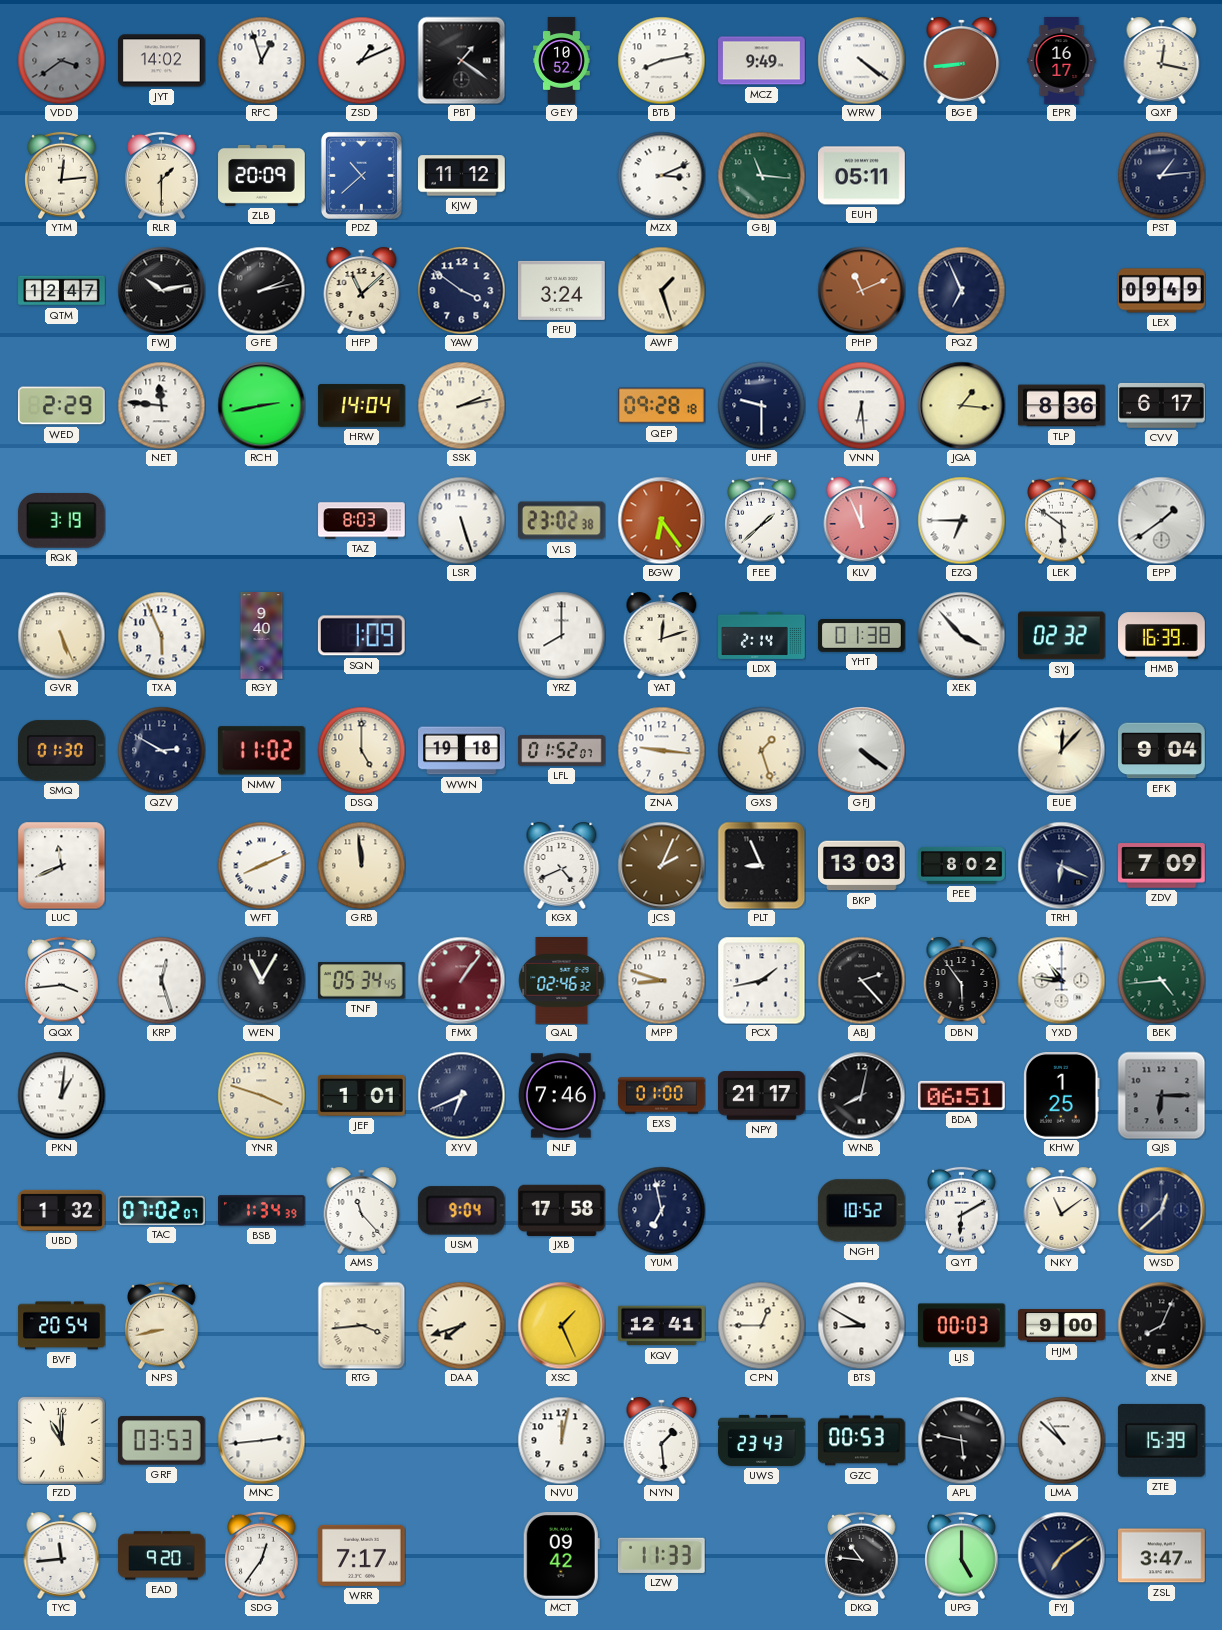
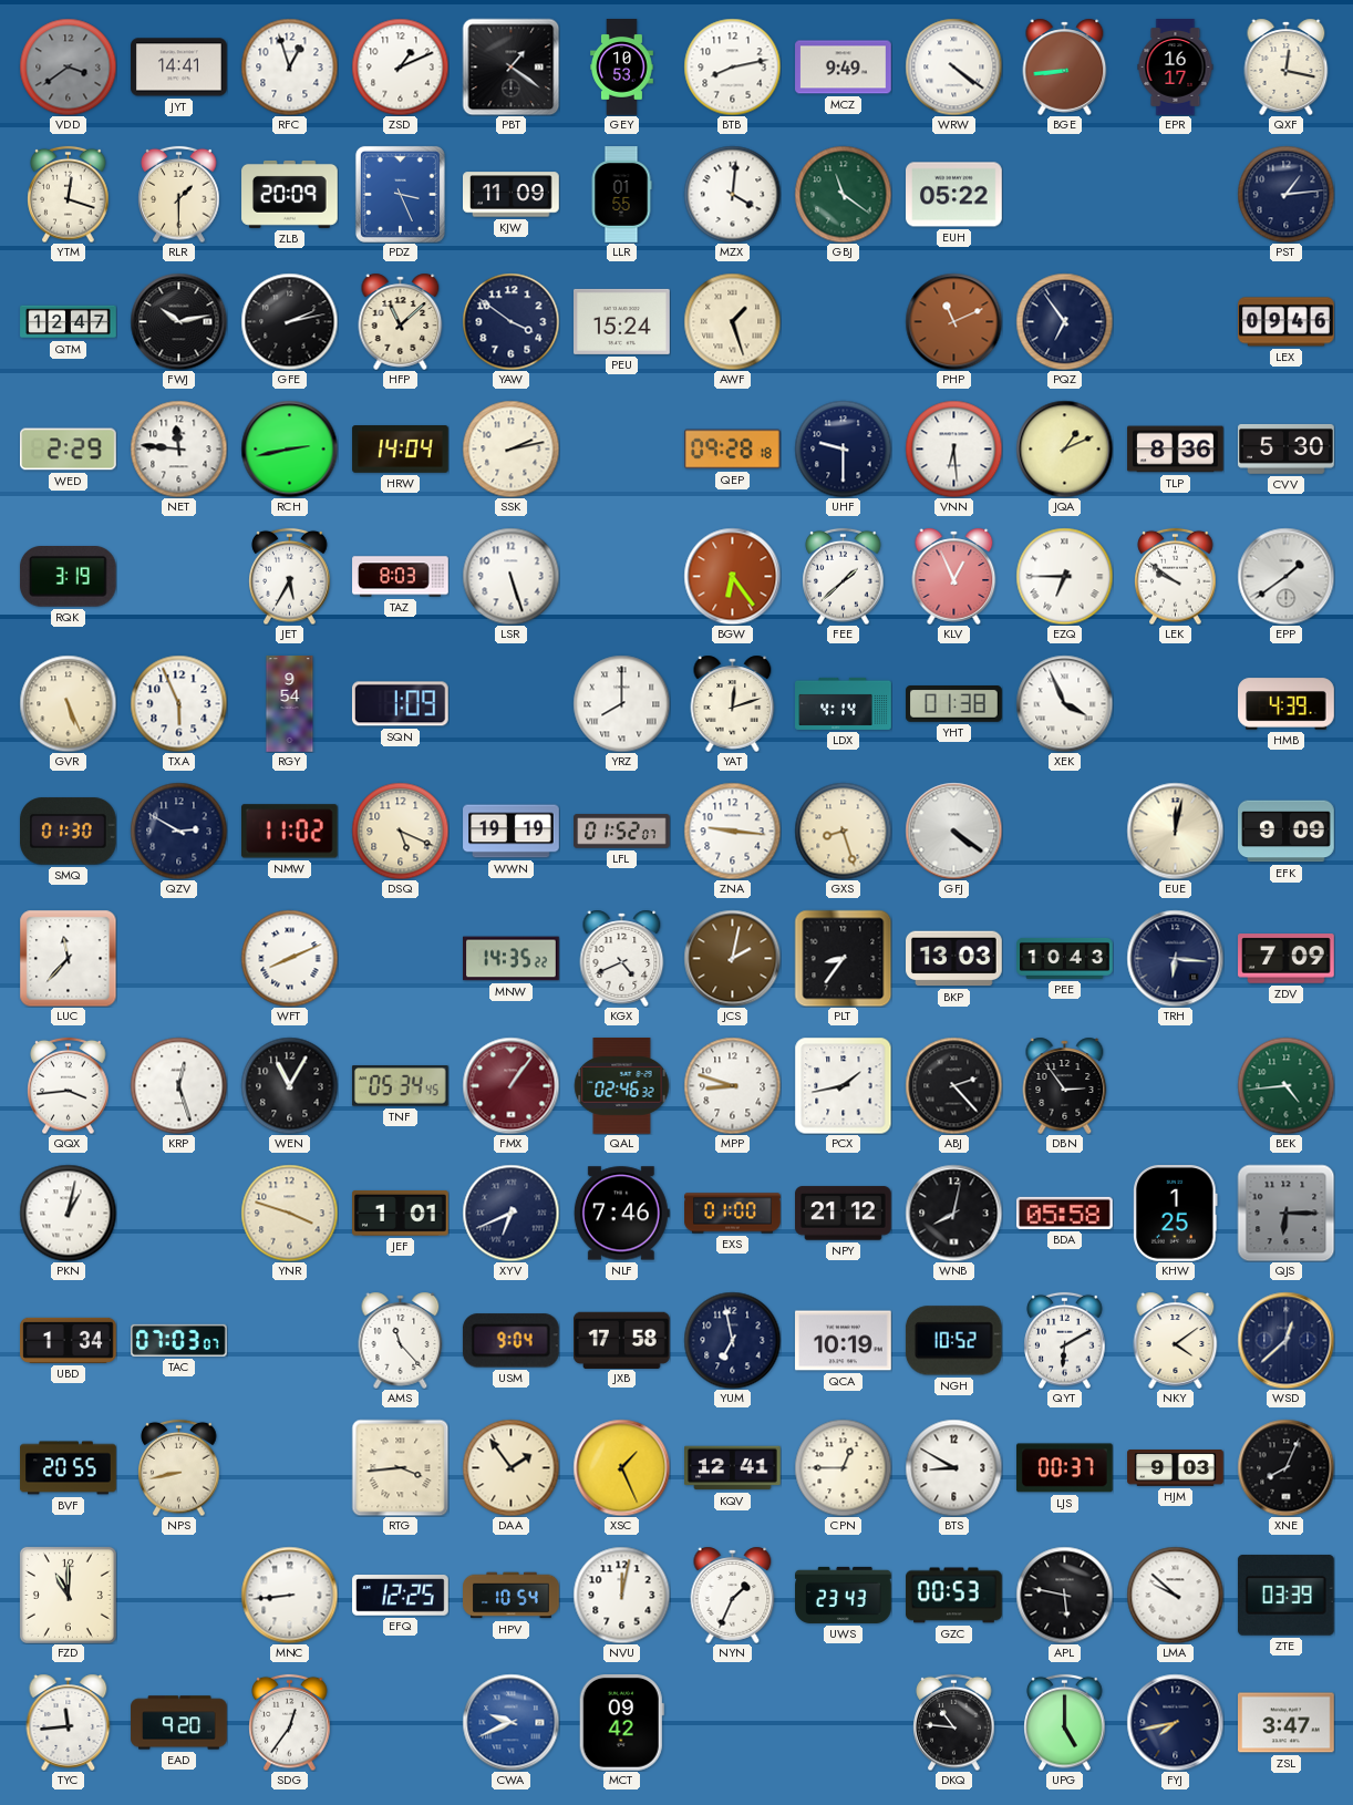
JYT: 14:02 -> 14:41
GEY: 10:52 -> 10:53
YTM: 12:14 -> 12:18
PDZ: 10:38 -> 3:26
KJW: 11:12 -> 11:09
LLR: none -> 01:55
MZX: 3:11 -> 4:01
GBJ: 11:16 -> 11:21
EUH: 05:11 -> 05:22
PEU: 3:24 -> 15:24
PQZ: 6:56 -> 6:54
LEX: 09:49 -> 09:46
JQA: 1:16 -> 1:11
CVV: 6:17 -> 5:30
JET: none -> 5:35
VLS: 23:02 -> none
KLV: 11:56 -> 12:56
LEK: 5:51 -> 9:51
RGY: 9:40 -> 9:54
LDX: 2:14 -> 4:14
XEK: 3:53 -> 3:56
SYJ: 02:32 -> none
HMB: 16:39 -> 4:39
DSQ: 5:00 -> 5:19
WWN: 19:18 -> 19:19
GXS: 1:27 -> 8:27
EUE: 12:07 -> 12:02
EFK: 9:04 -> 9:09
LUC: 11:41 -> 11:37
GRB: 11:59 -> none
MNW: none -> 14:35
JCS: 2:04 -> 2:02
PLT: 8:56 -> 8:36
PEE: 8:02 -> 10:43
TRH: 6:19 -> 6:16
DBN: 5:54 -> 2:54
YXD: 10:46 -> none
PKN: 1:01 -> 1:02
NPY: 21:17 -> 21:12
BDA: 06:51 -> 05:58
UBD: 1:32 -> 1:34
TAC: 07:02 -> 07:03
BSB: 1:34 -> none
QCA: none -> 10:19
NKY: 11:09 -> 4:09
BVF: 20:54 -> 20:55
DAA: 7:42 -> 1:54
LJS: 00:03 -> 00:37
HJM: 9:00 -> 9:03
GRF: 03:53 -> none
MNC: 2:44 -> 8:44
EFQ: none -> 12:25
HPV: none -> 10:54
NYN: 1:29 -> 1:34
LMA: 10:52 -> 9:52
ZTE: 15:39 -> 03:39
WRR: 7:17 -> none
CWA: none -> 9:41
LZW: 11:33 -> none
FYJ: 7:09 -> 7:43
